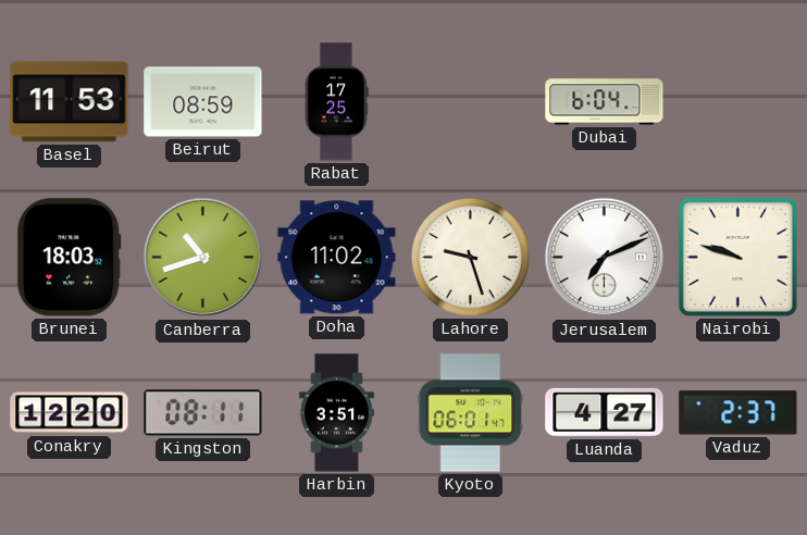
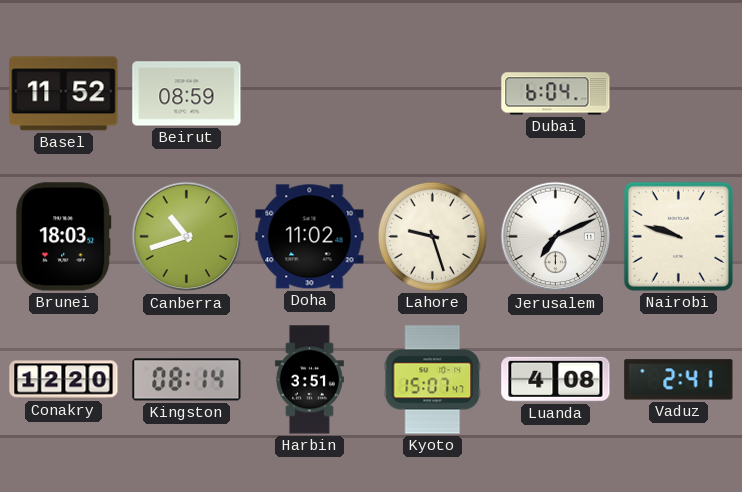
Basel: 11:53 -> 11:52
Rabat: 17:25 -> none
Kingston: 08:11 -> 08:14
Kyoto: 06:01 -> 15:07
Luanda: 4:27 -> 4:08
Vaduz: 2:37 -> 2:41
